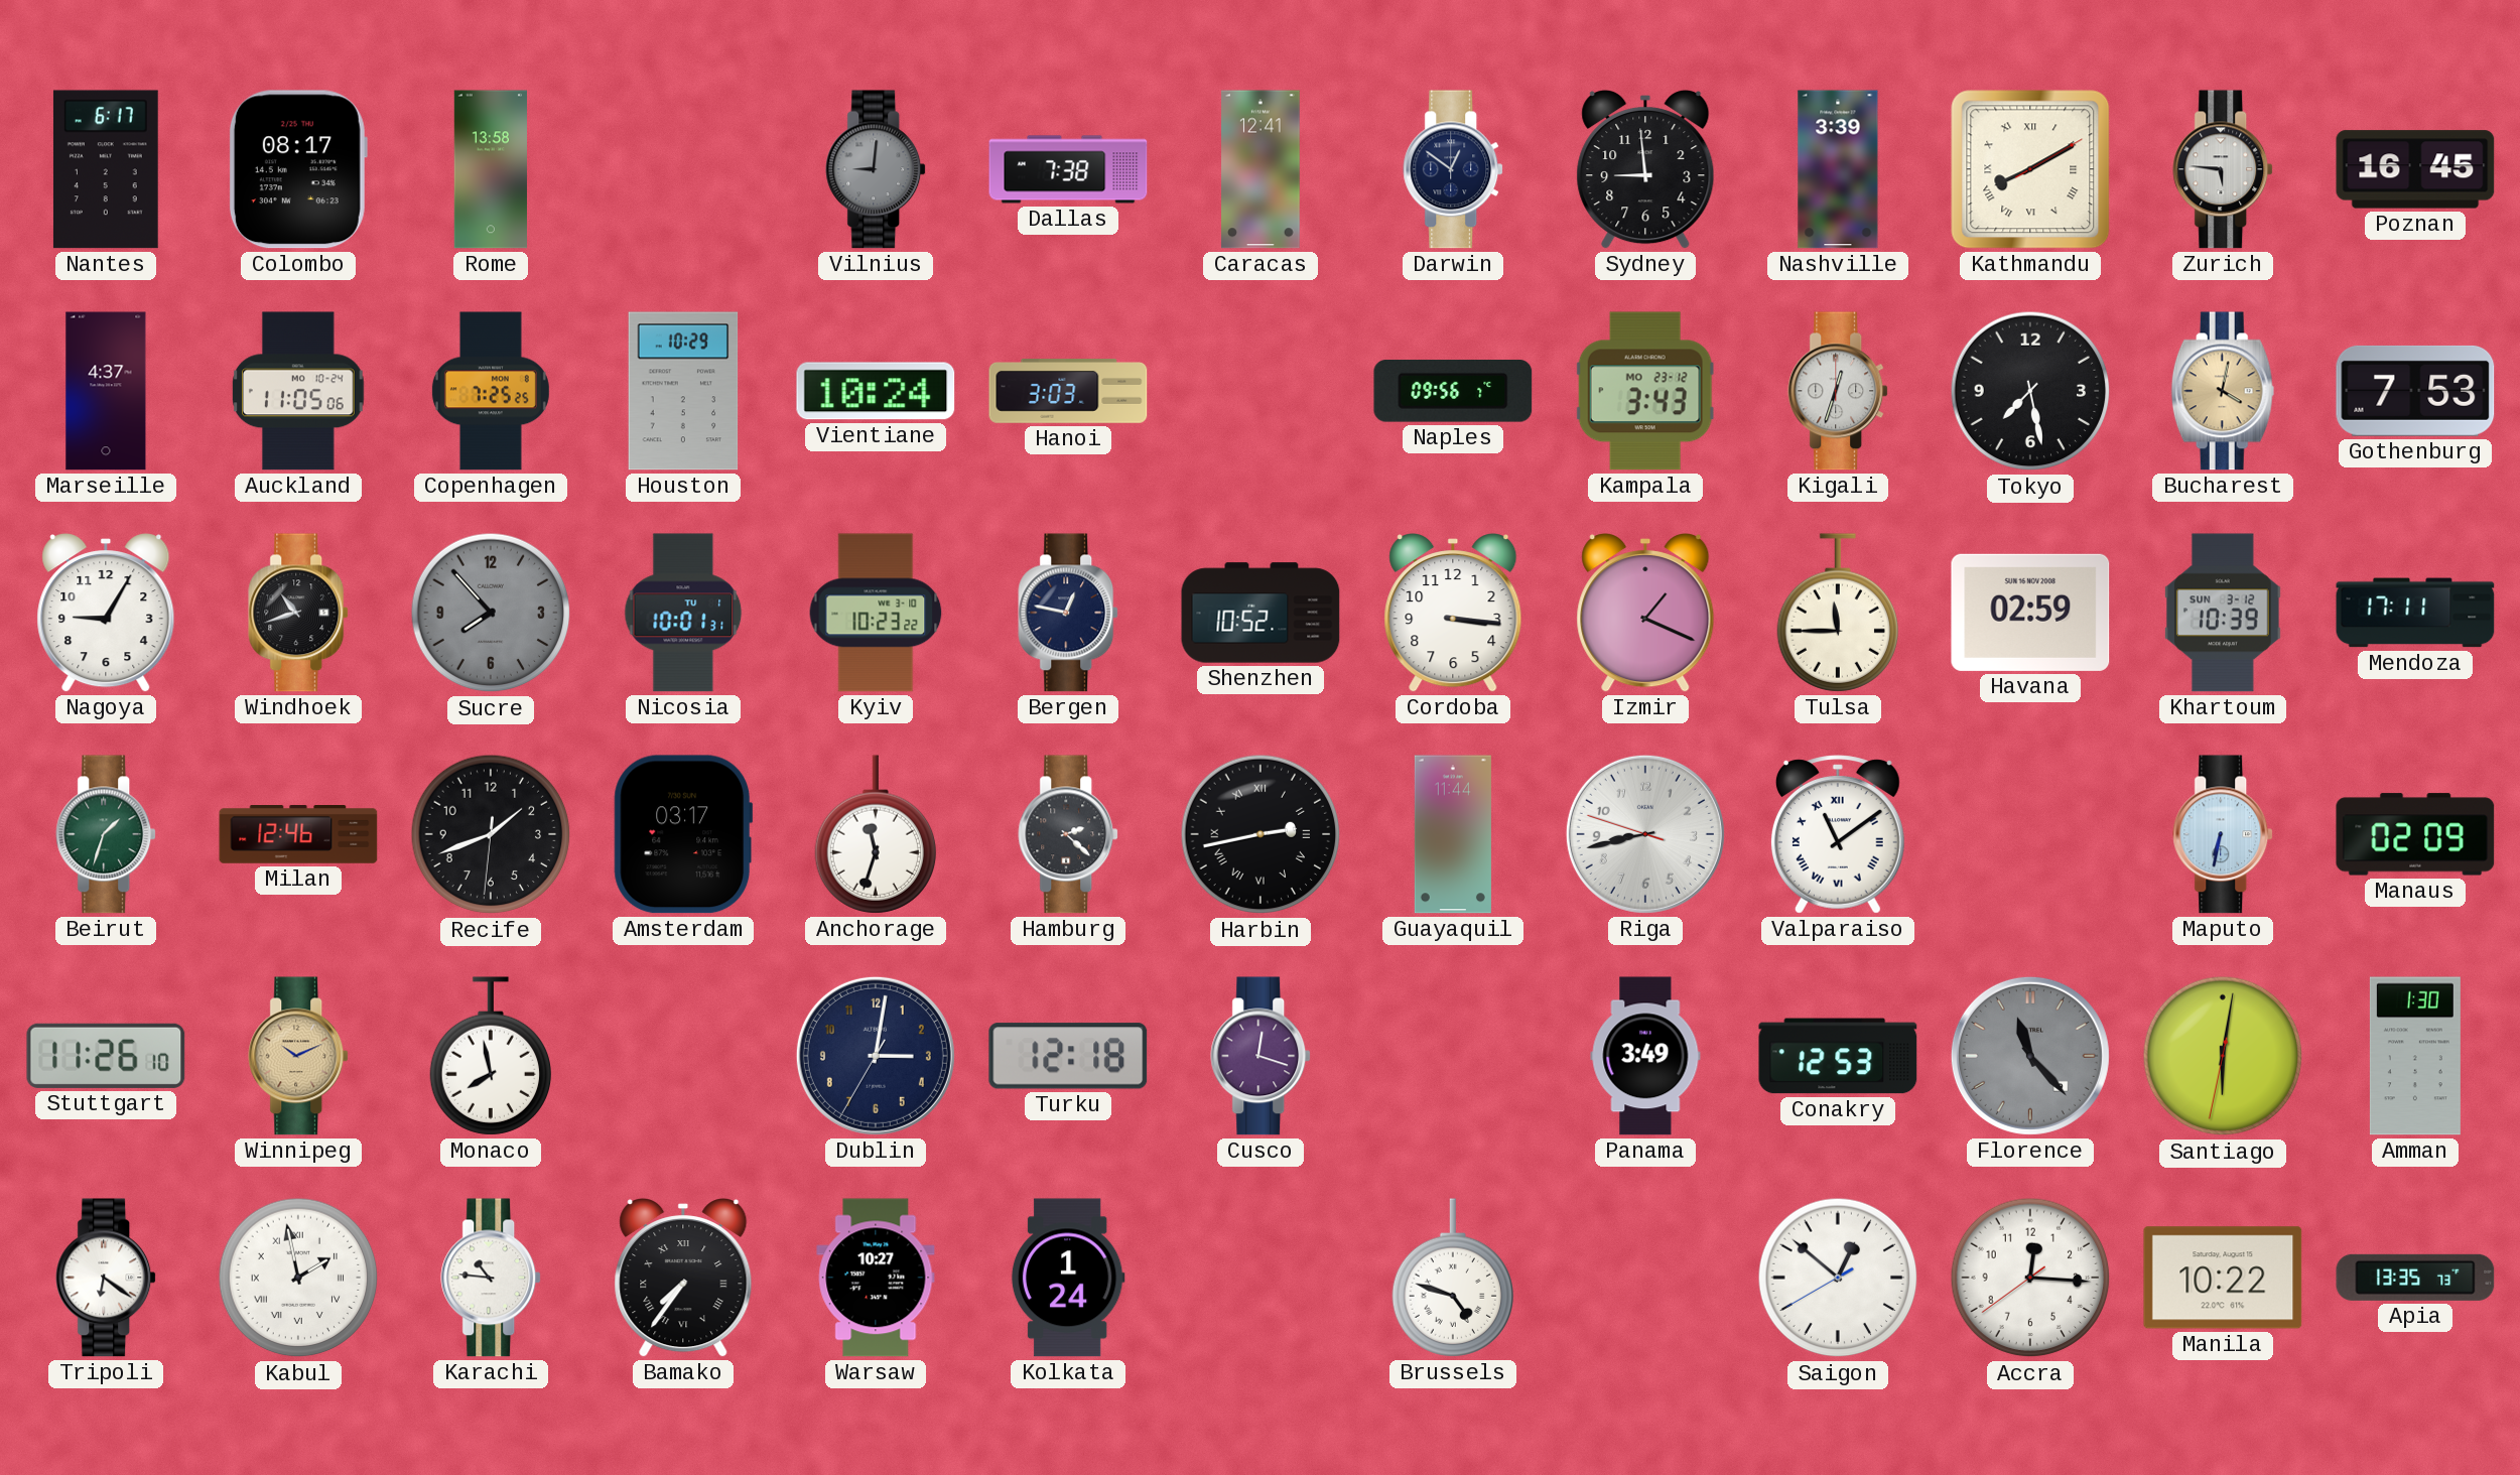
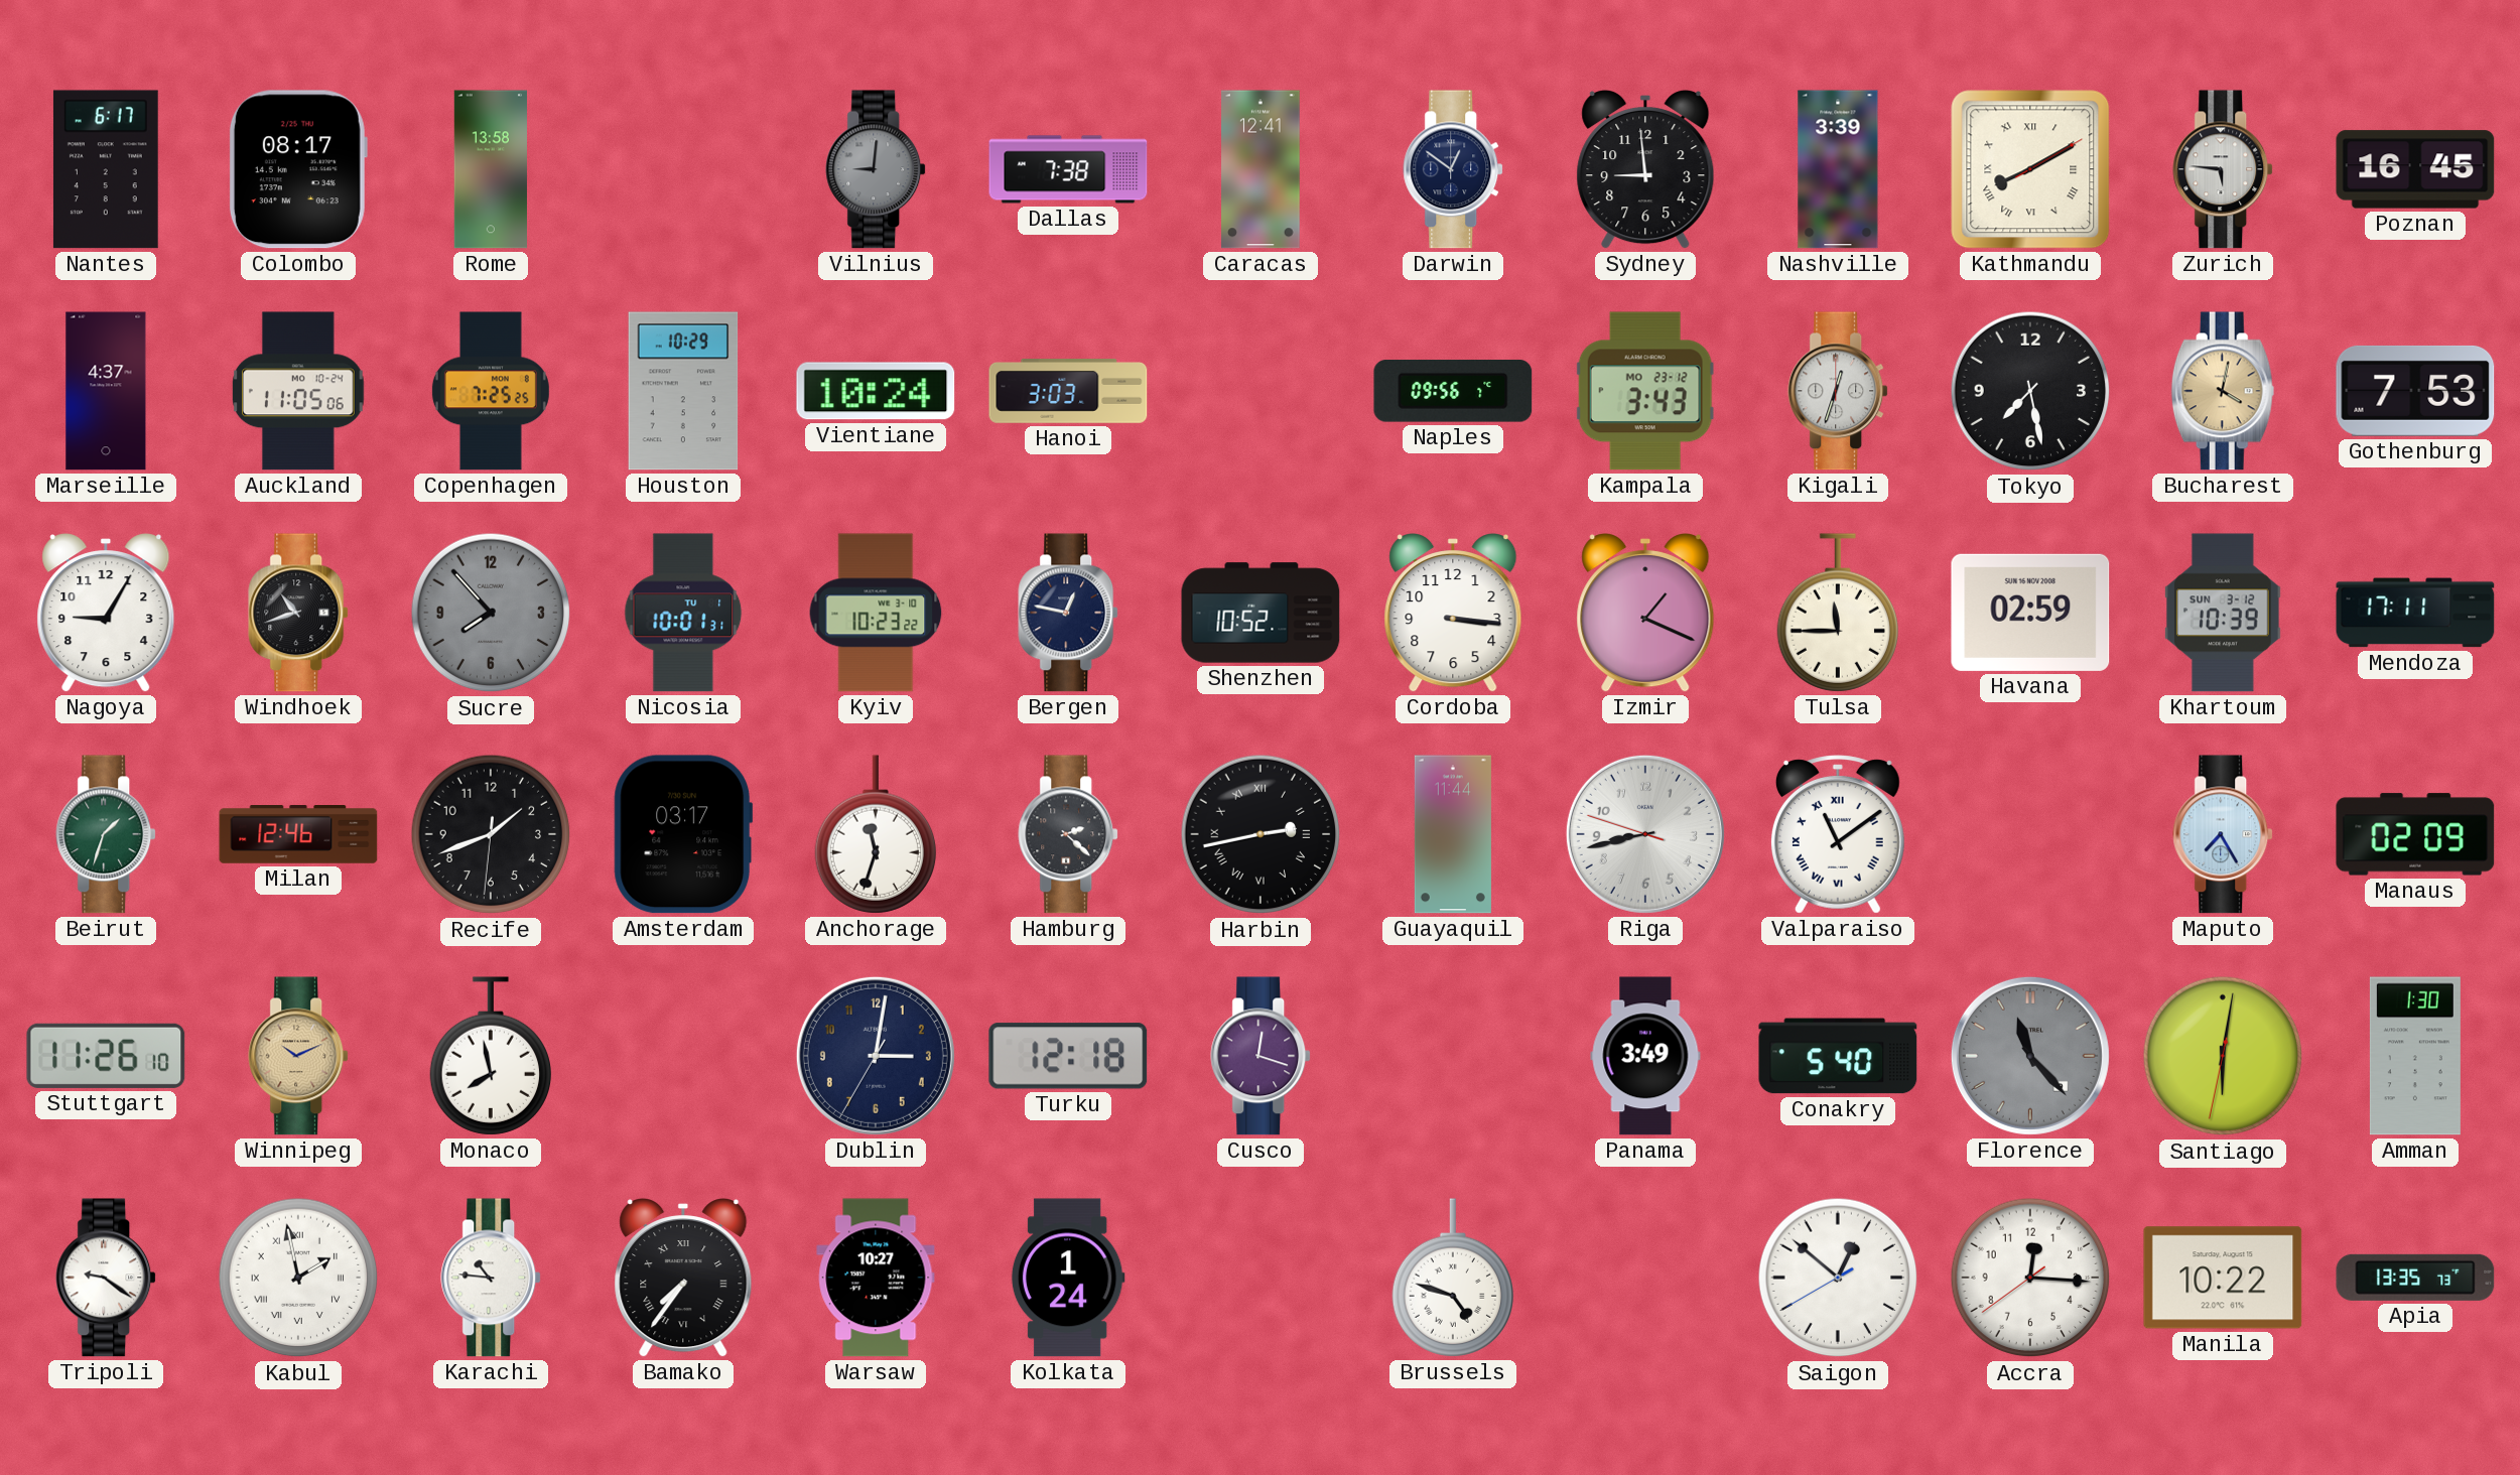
Maputo: 6:32 -> 7:25
Conakry: 12:53 -> 5:40
Tripoli: 6:21 -> 9:21
